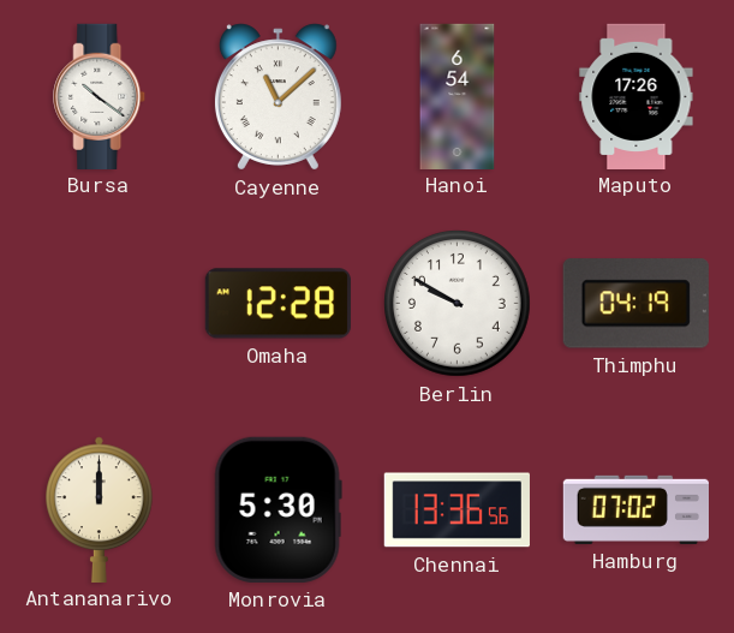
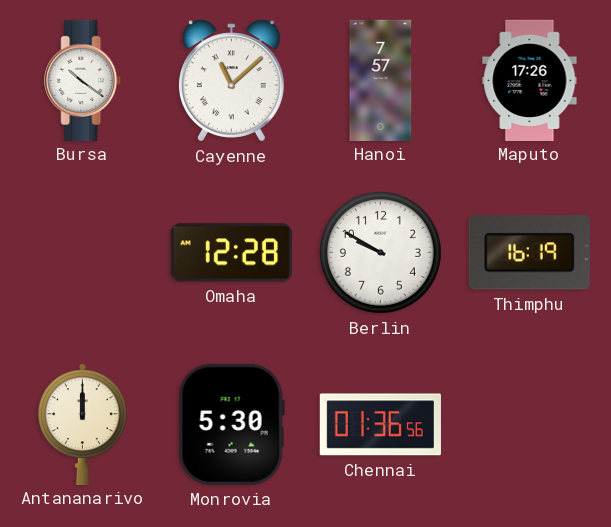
Hanoi: 6:54 -> 7:57
Thimphu: 04:19 -> 16:19
Chennai: 13:36 -> 01:36
Hamburg: 07:02 -> none
